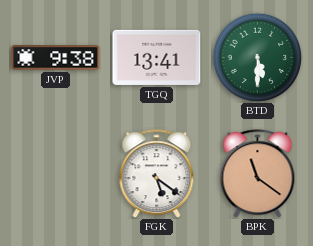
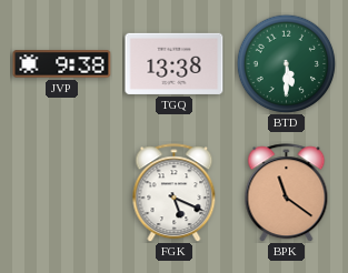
TGQ: 13:41 -> 13:38
FGK: 5:21 -> 5:19
